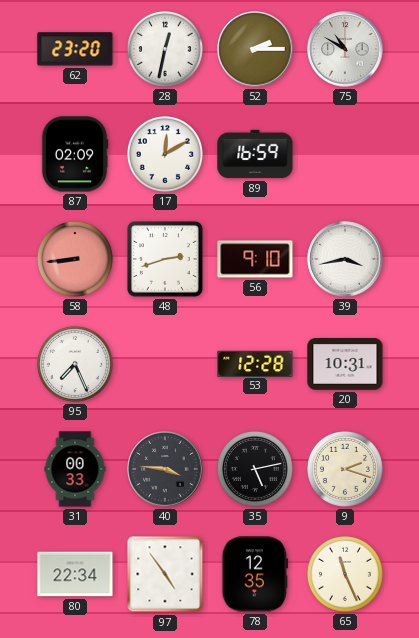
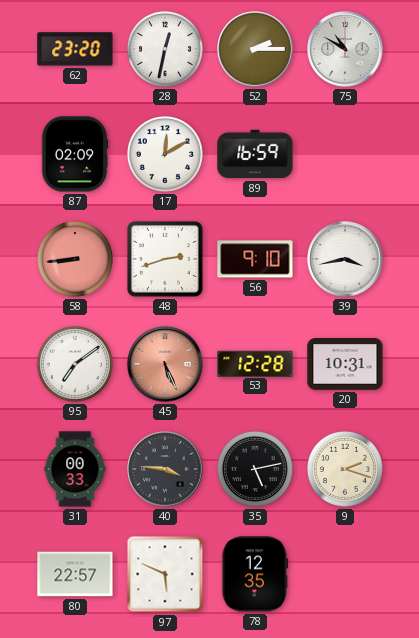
95: 7:26 -> 7:09
45: none -> 5:26
80: 22:34 -> 22:57
97: 4:54 -> 5:49
65: 11:26 -> none
